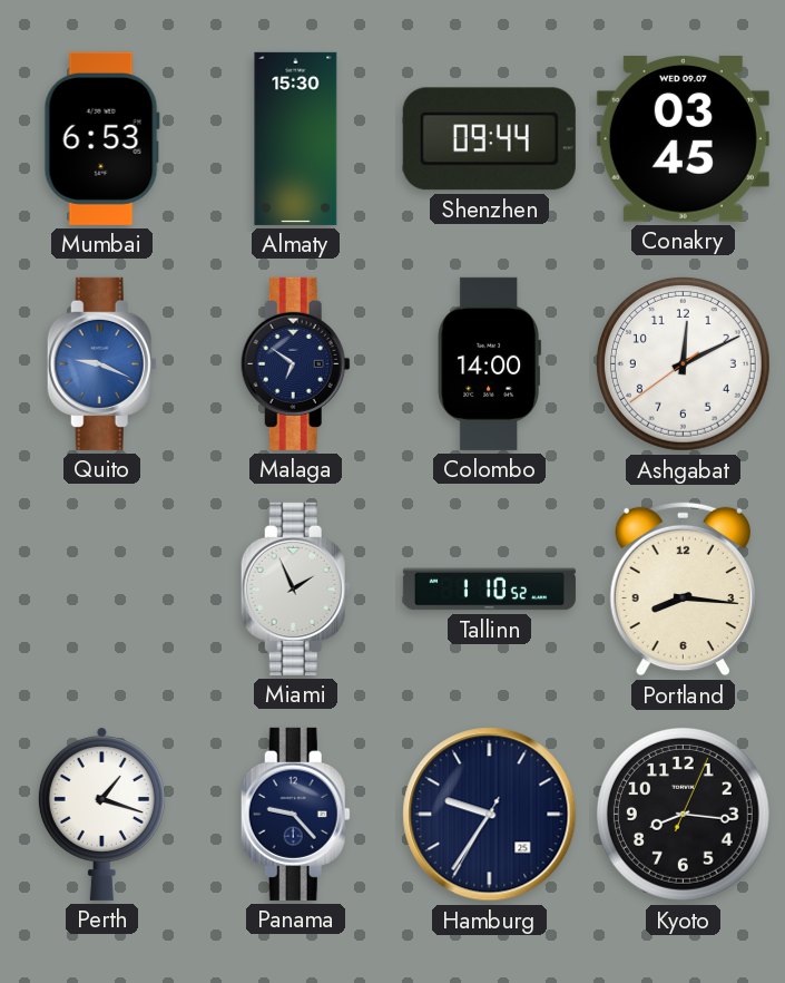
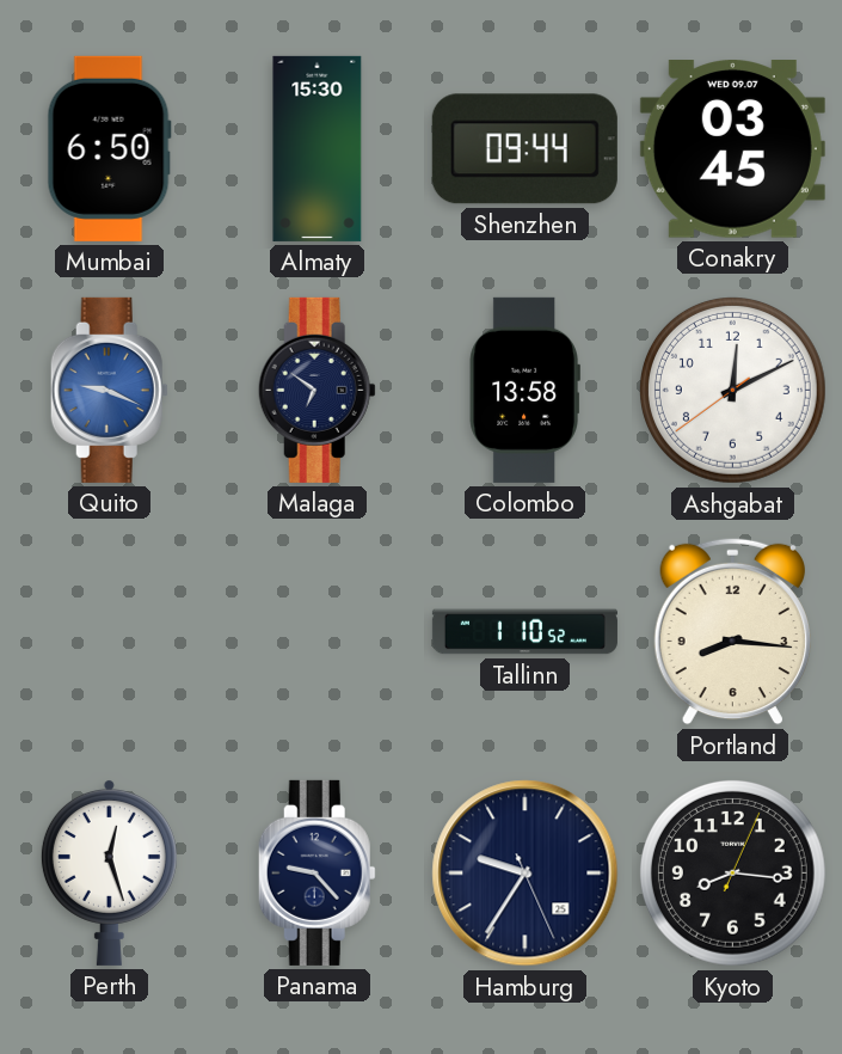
Mumbai: 6:53 -> 6:50
Colombo: 14:00 -> 13:58
Miami: 1:56 -> none
Perth: 1:18 -> 12:27
Hamburg: 9:35:35 -> 9:35:26
